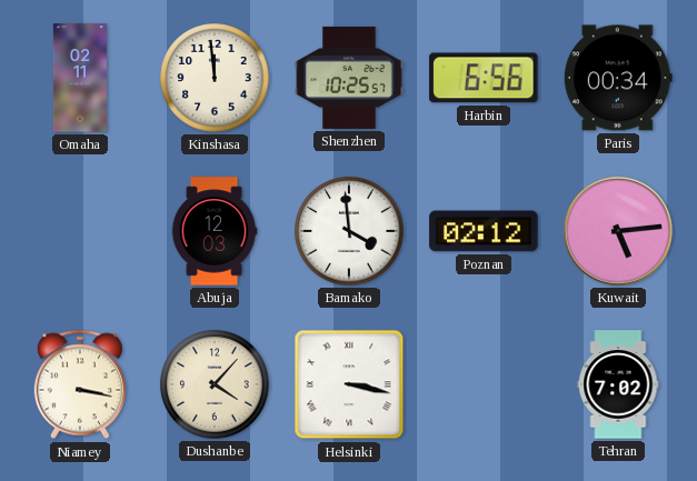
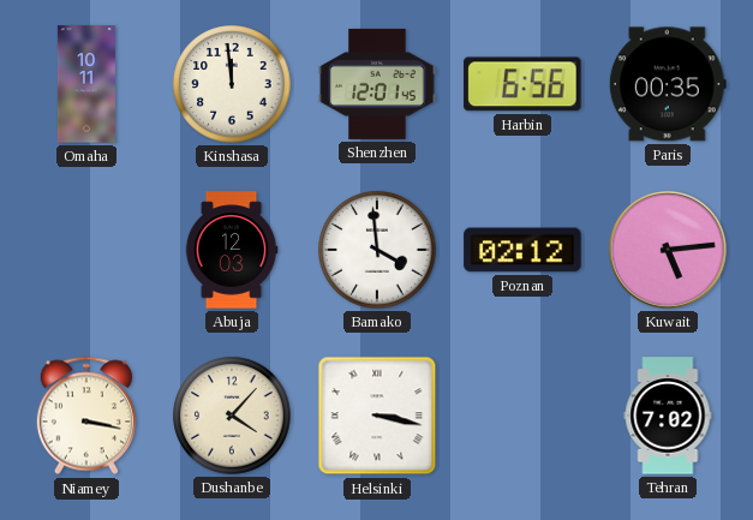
Omaha: 02:11 -> 10:11
Shenzhen: 10:25 -> 12:01
Paris: 00:34 -> 00:35
